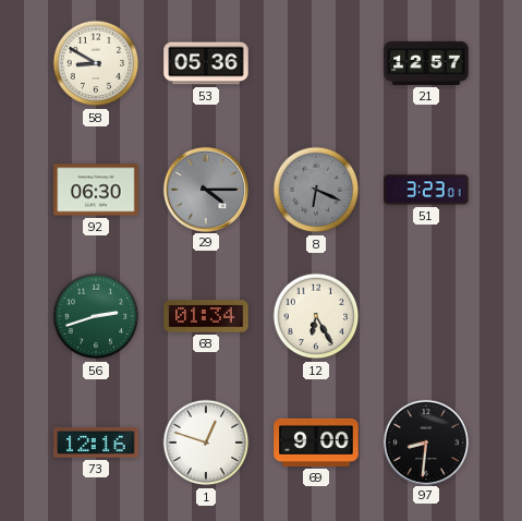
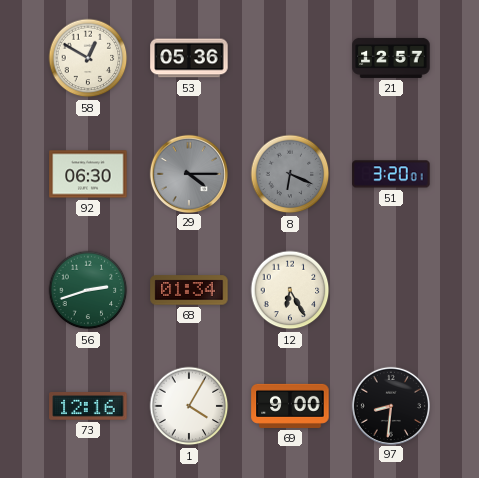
58: 8:50 -> 12:50
51: 3:23 -> 3:20
1: 12:48 -> 4:05
